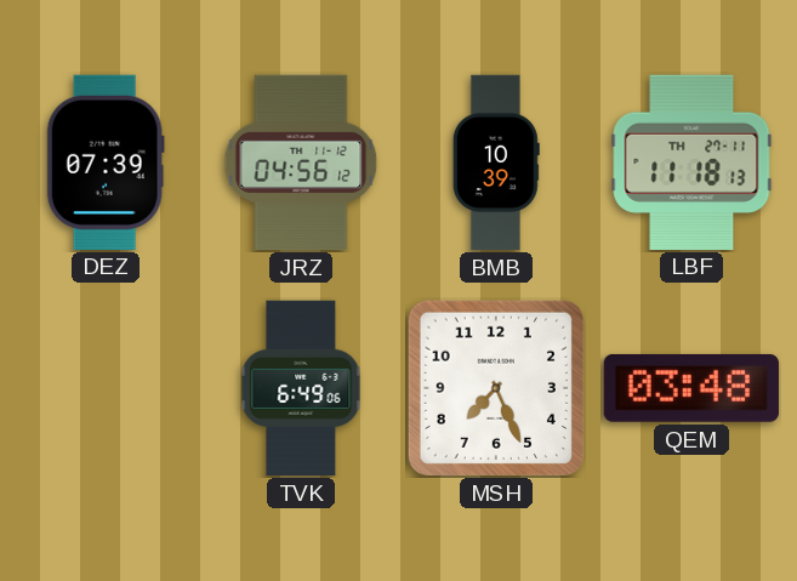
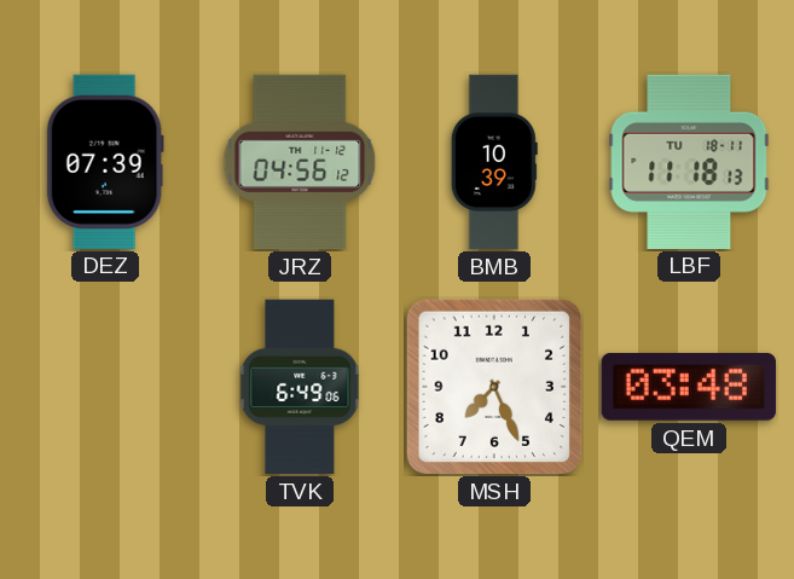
LBF date: TH 27-11 -> TU 18-11
